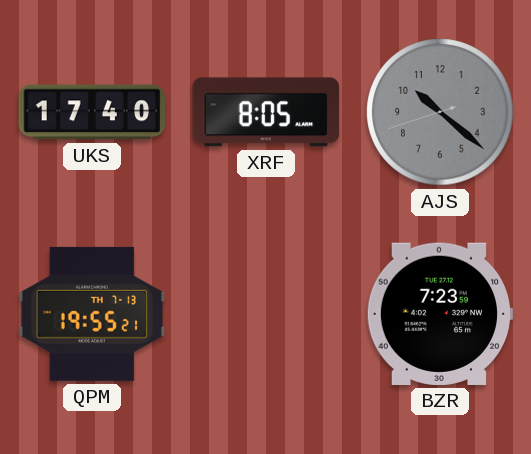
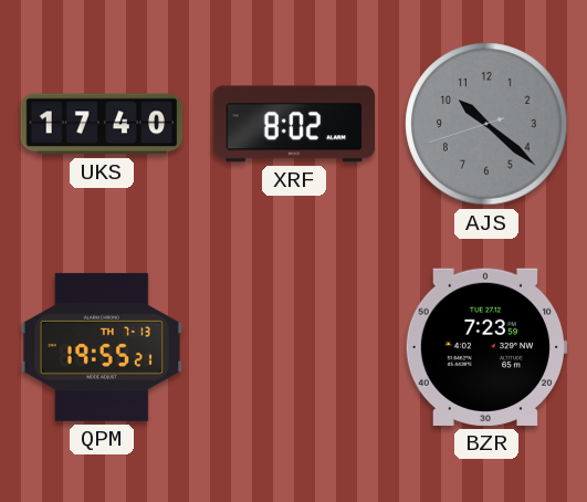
XRF: 8:05 -> 8:02
